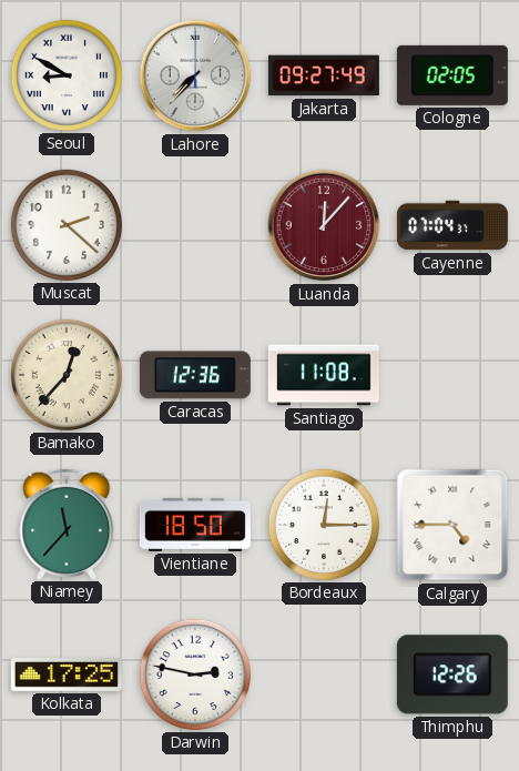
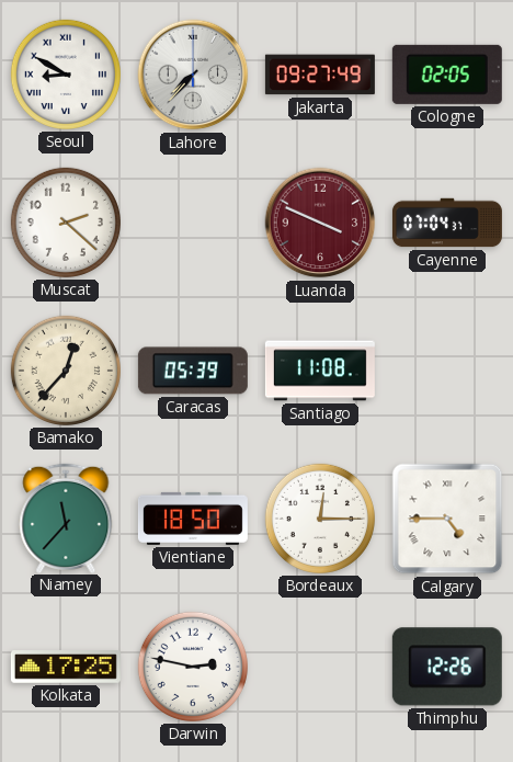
Luanda: 12:07 -> 3:49
Caracas: 12:36 -> 05:39
